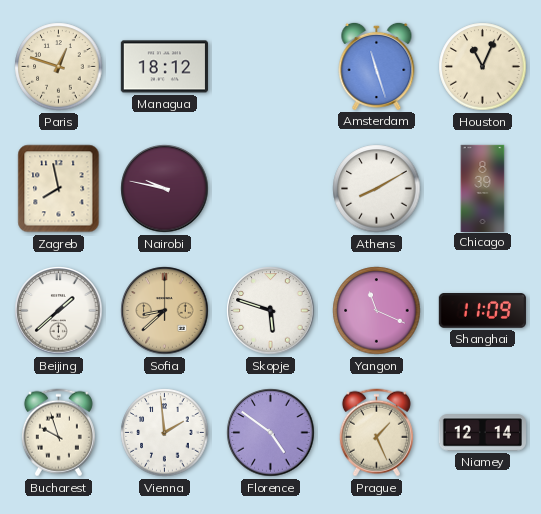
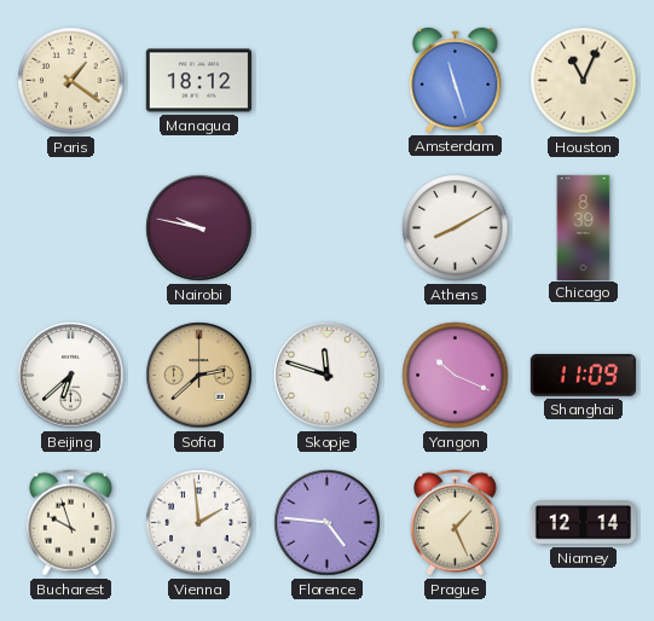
Paris: 12:48 -> 1:21
Zagreb: 7:58 -> none
Beijing: 1:38 -> 6:38
Sofia: 8:38 -> 2:38
Skopje: 5:48 -> 11:48
Yangon: 11:19 -> 10:19
Florence: 4:51 -> 4:46
